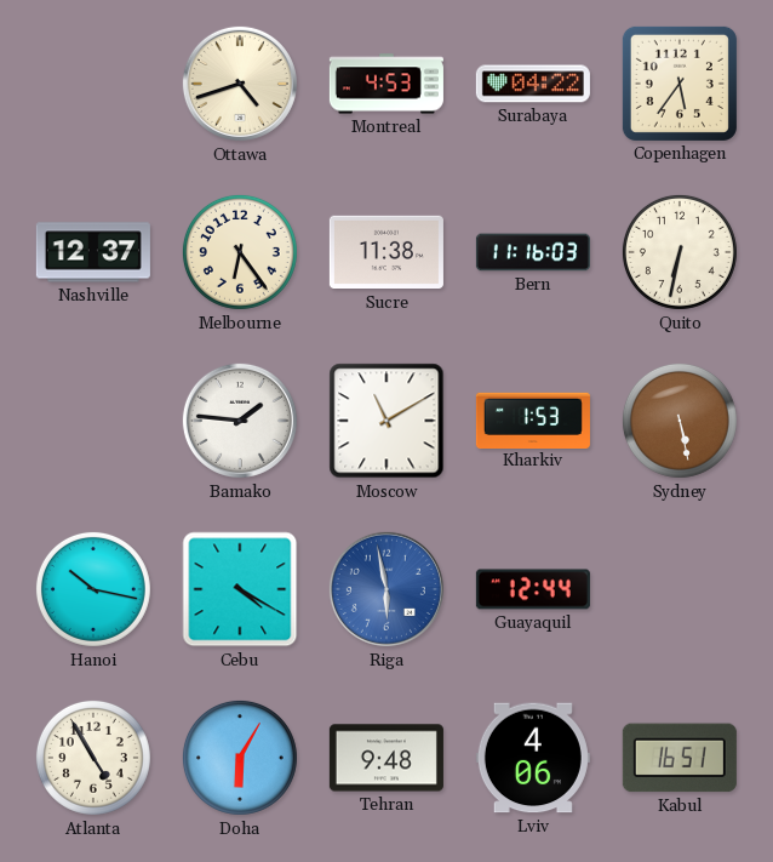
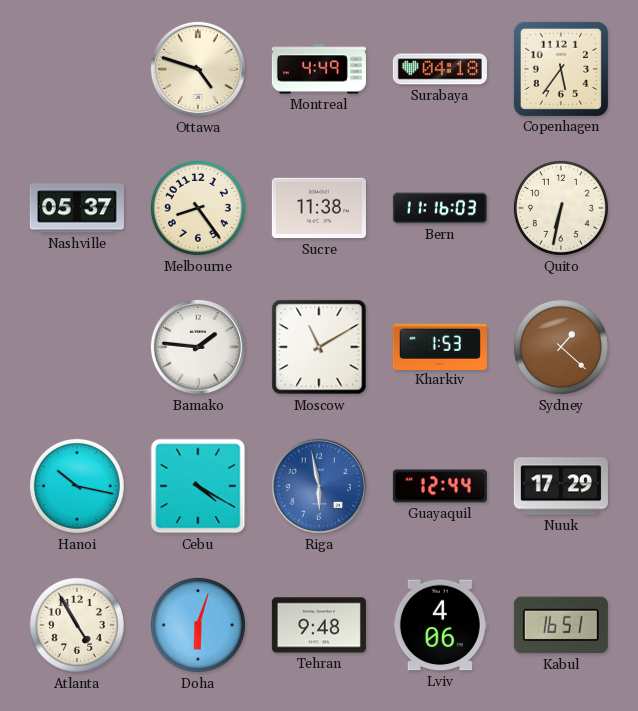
Ottawa: 4:42 -> 4:48
Montreal: 4:53 -> 4:49
Surabaya: 04:22 -> 04:18
Nashville: 12:37 -> 05:37
Melbourne: 6:24 -> 8:24
Sydney: 5:28 -> 1:22
Nuuk: none -> 17:29
Doha: 6:05 -> 6:03
